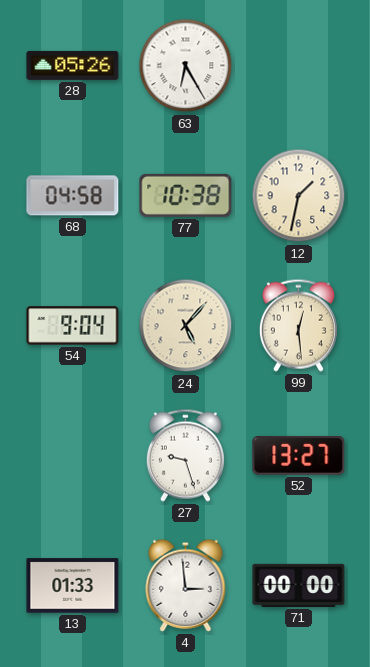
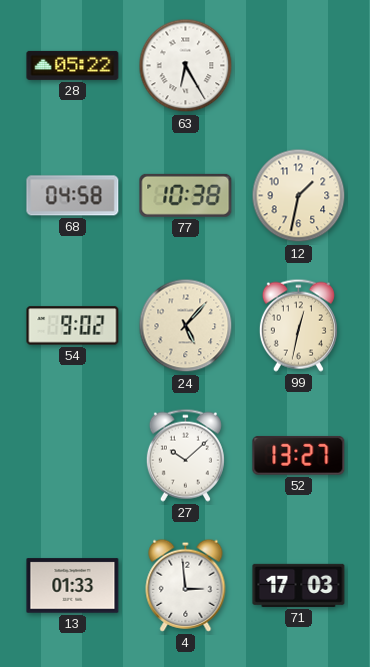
28: 05:26 -> 05:22
54: 9:04 -> 9:02
99: 12:29 -> 12:32
27: 9:27 -> 10:08
71: 00:00 -> 17:03
